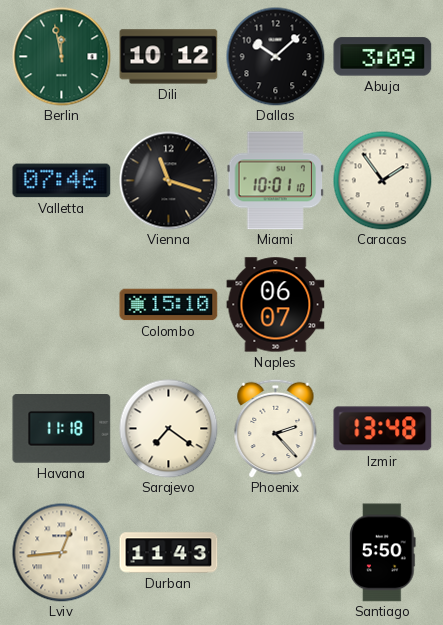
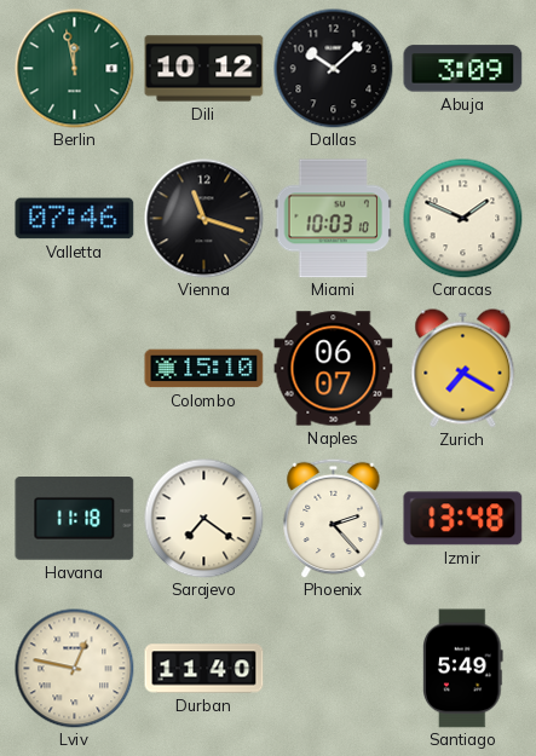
Miami: 10:01 -> 10:03
Caracas: 1:54 -> 1:49
Zurich: none -> 7:20
Lviv: 12:44 -> 12:47
Durban: 11:43 -> 11:40
Santiago: 5:50 -> 5:49
